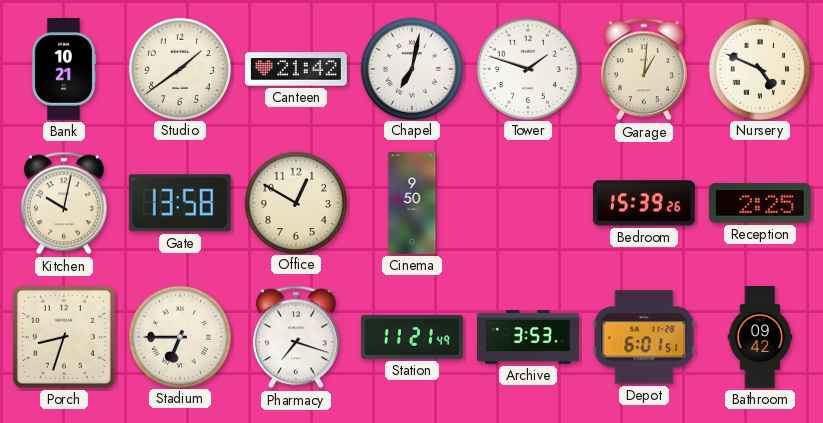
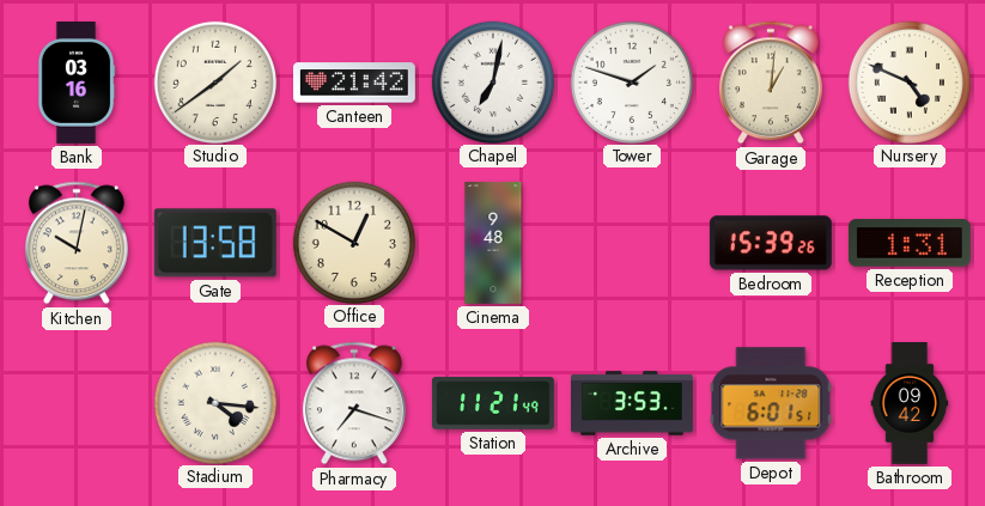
Bank: 10:21 -> 03:16
Cinema: 9:50 -> 9:48
Reception: 2:25 -> 1:31
Porch: 8:33 -> none
Stadium: 6:45 -> 4:16
